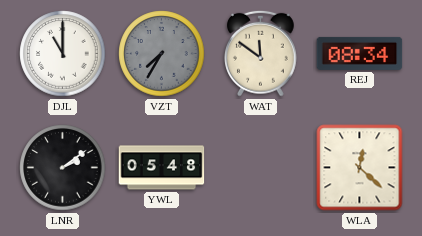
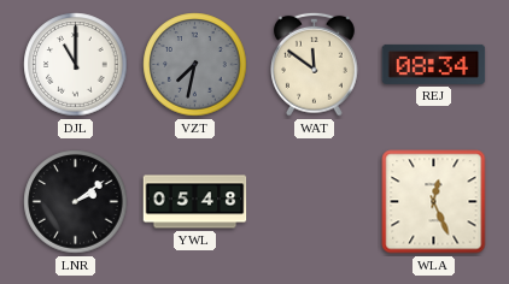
VZT: 7:35 -> 7:32
WLA: 12:22 -> 12:26
